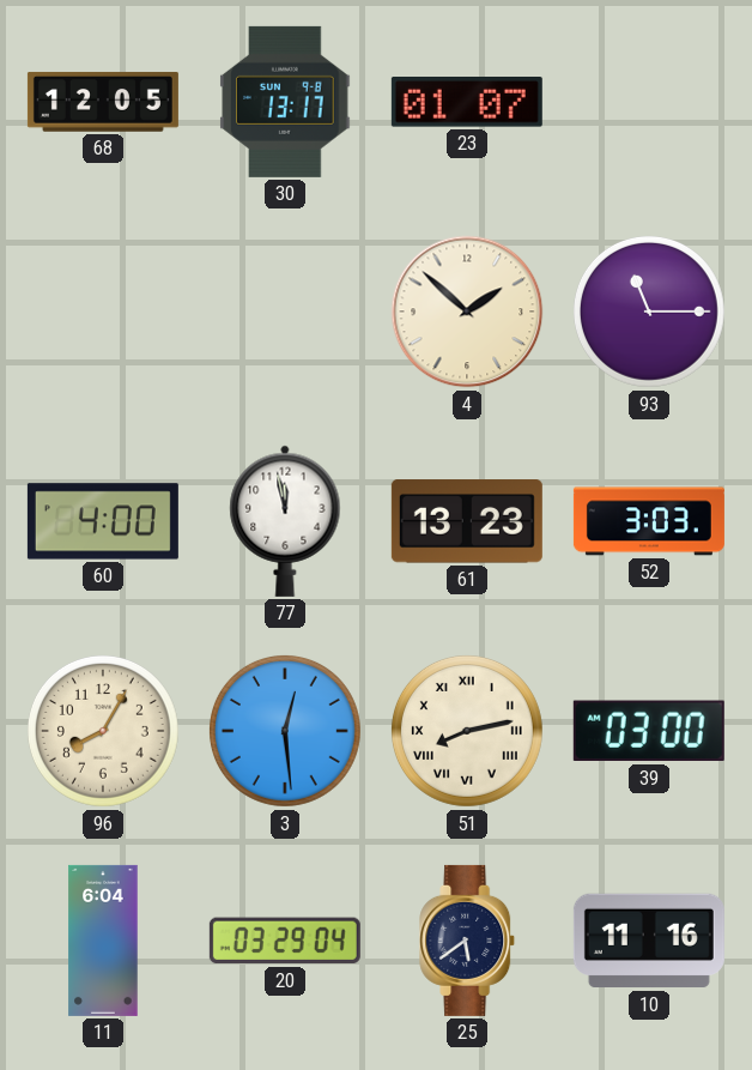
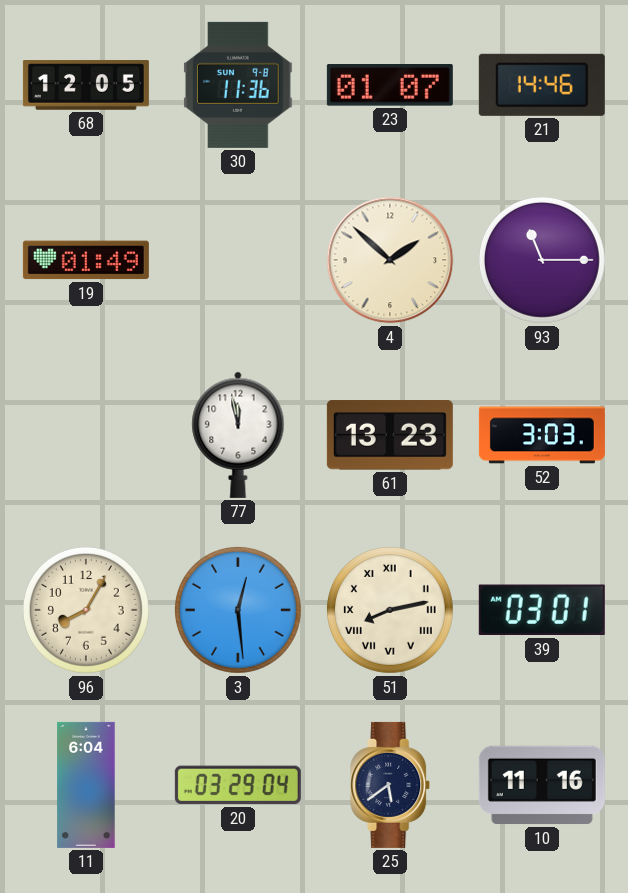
30: 13:17 -> 11:36
21: none -> 14:46
19: none -> 01:49
60: 4:00 -> none
39: 03:00 -> 03:01
